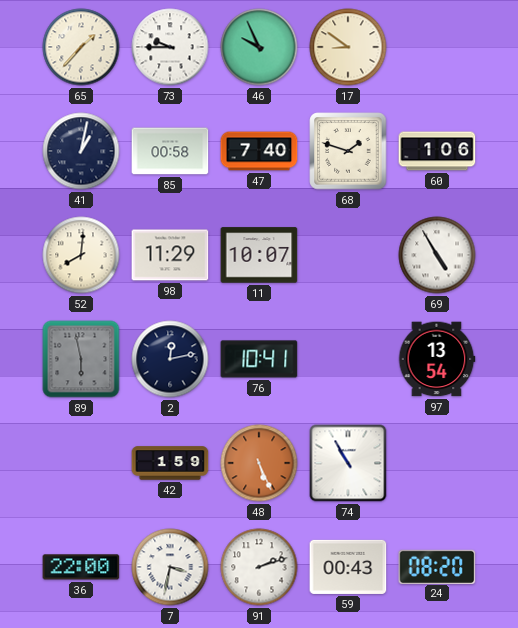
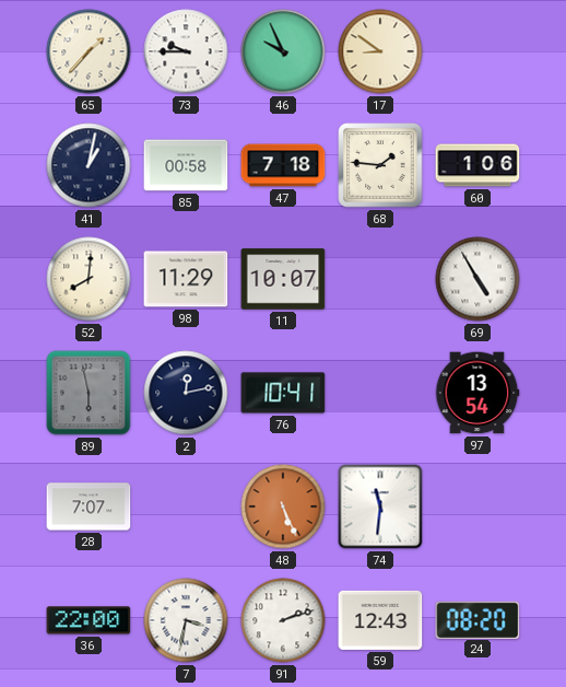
47: 7:40 -> 7:18
68: 1:48 -> 1:46
28: none -> 7:07
42: 1:59 -> none
74: 10:55 -> 11:31
59: 00:43 -> 12:43
